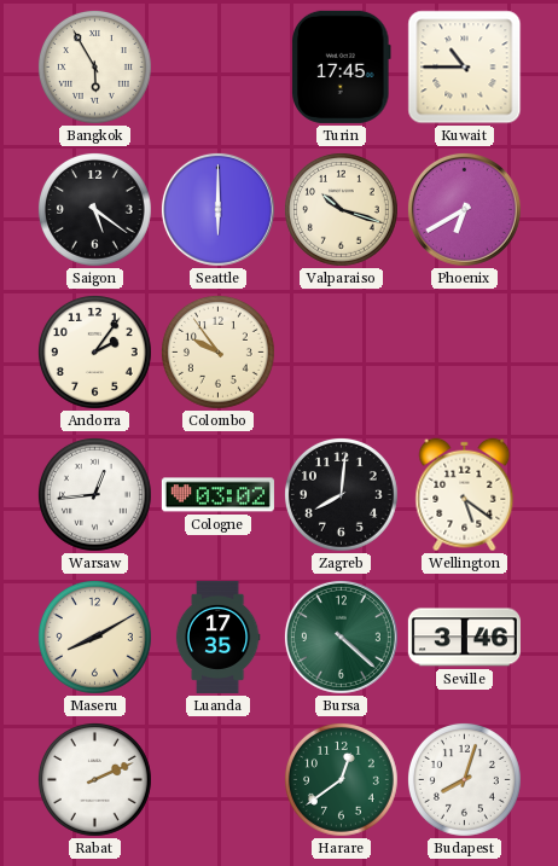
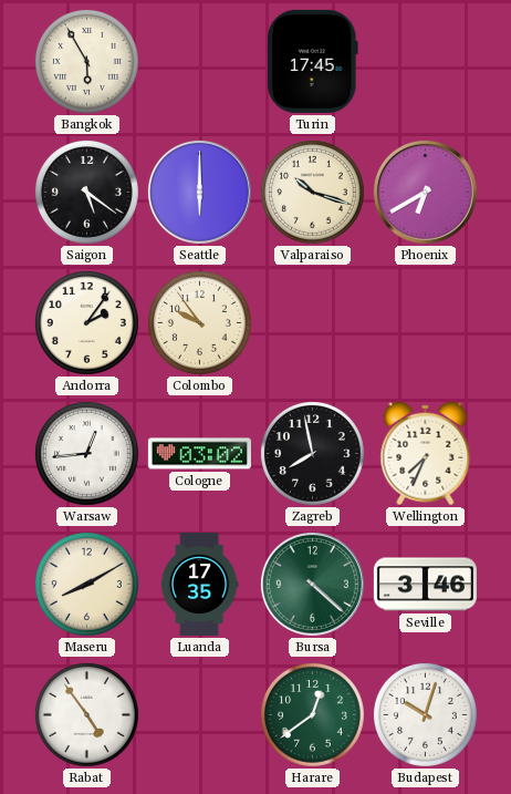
Kuwait: 10:45 -> none
Zagreb: 8:01 -> 7:58
Wellington: 5:21 -> 7:34
Rabat: 2:11 -> 4:54
Budapest: 8:03 -> 10:03
